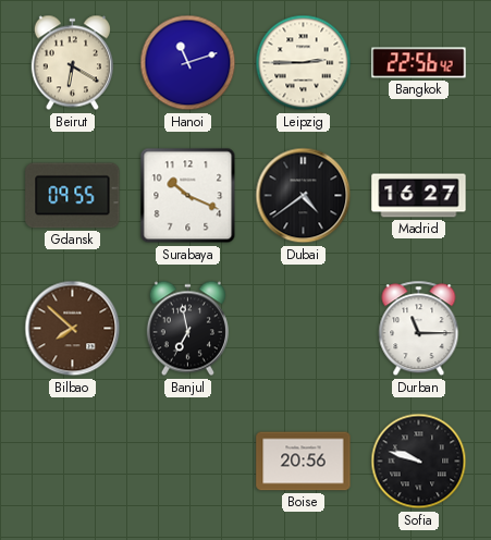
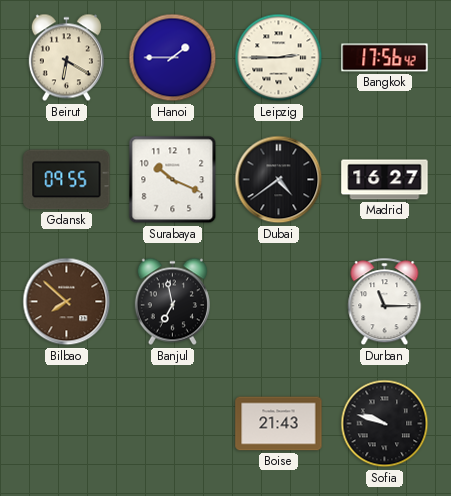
Hanoi: 11:12 -> 1:45
Bangkok: 22:56 -> 17:56
Boise: 20:56 -> 21:43
